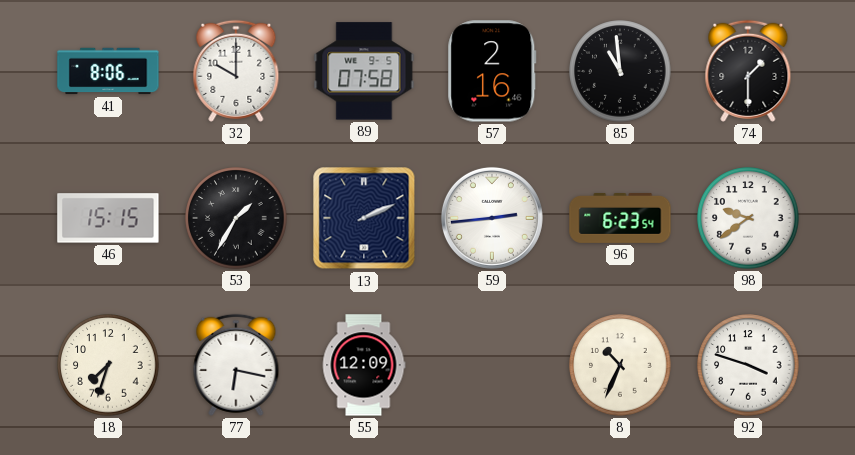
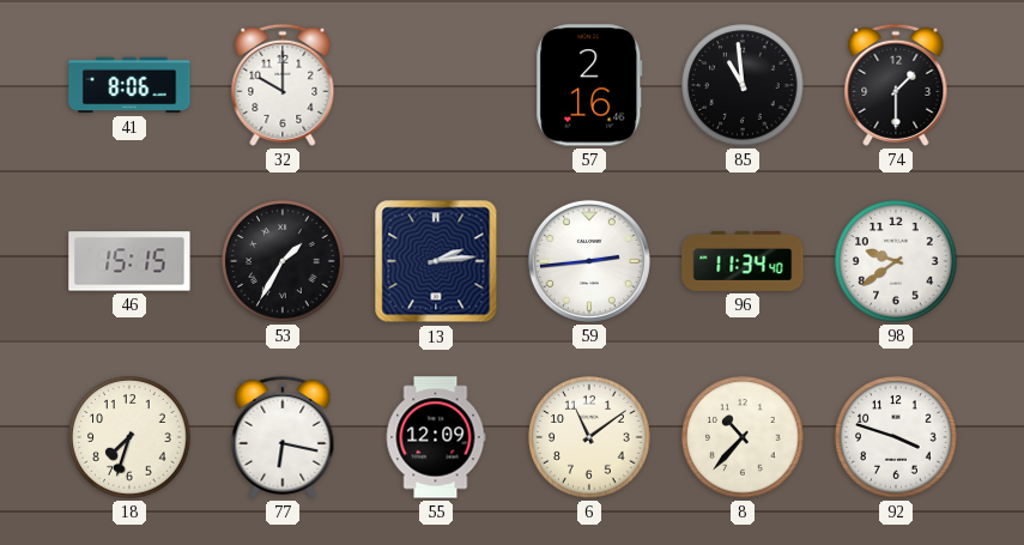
89: 07:58 -> none
13: 2:11 -> 2:14
96: 6:23 -> 11:34
6: none -> 11:09
8: 10:34 -> 10:37
